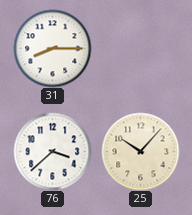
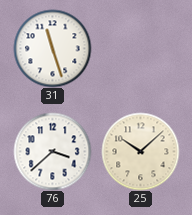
31: 8:15 -> 11:27
25: 10:07 -> 10:08
